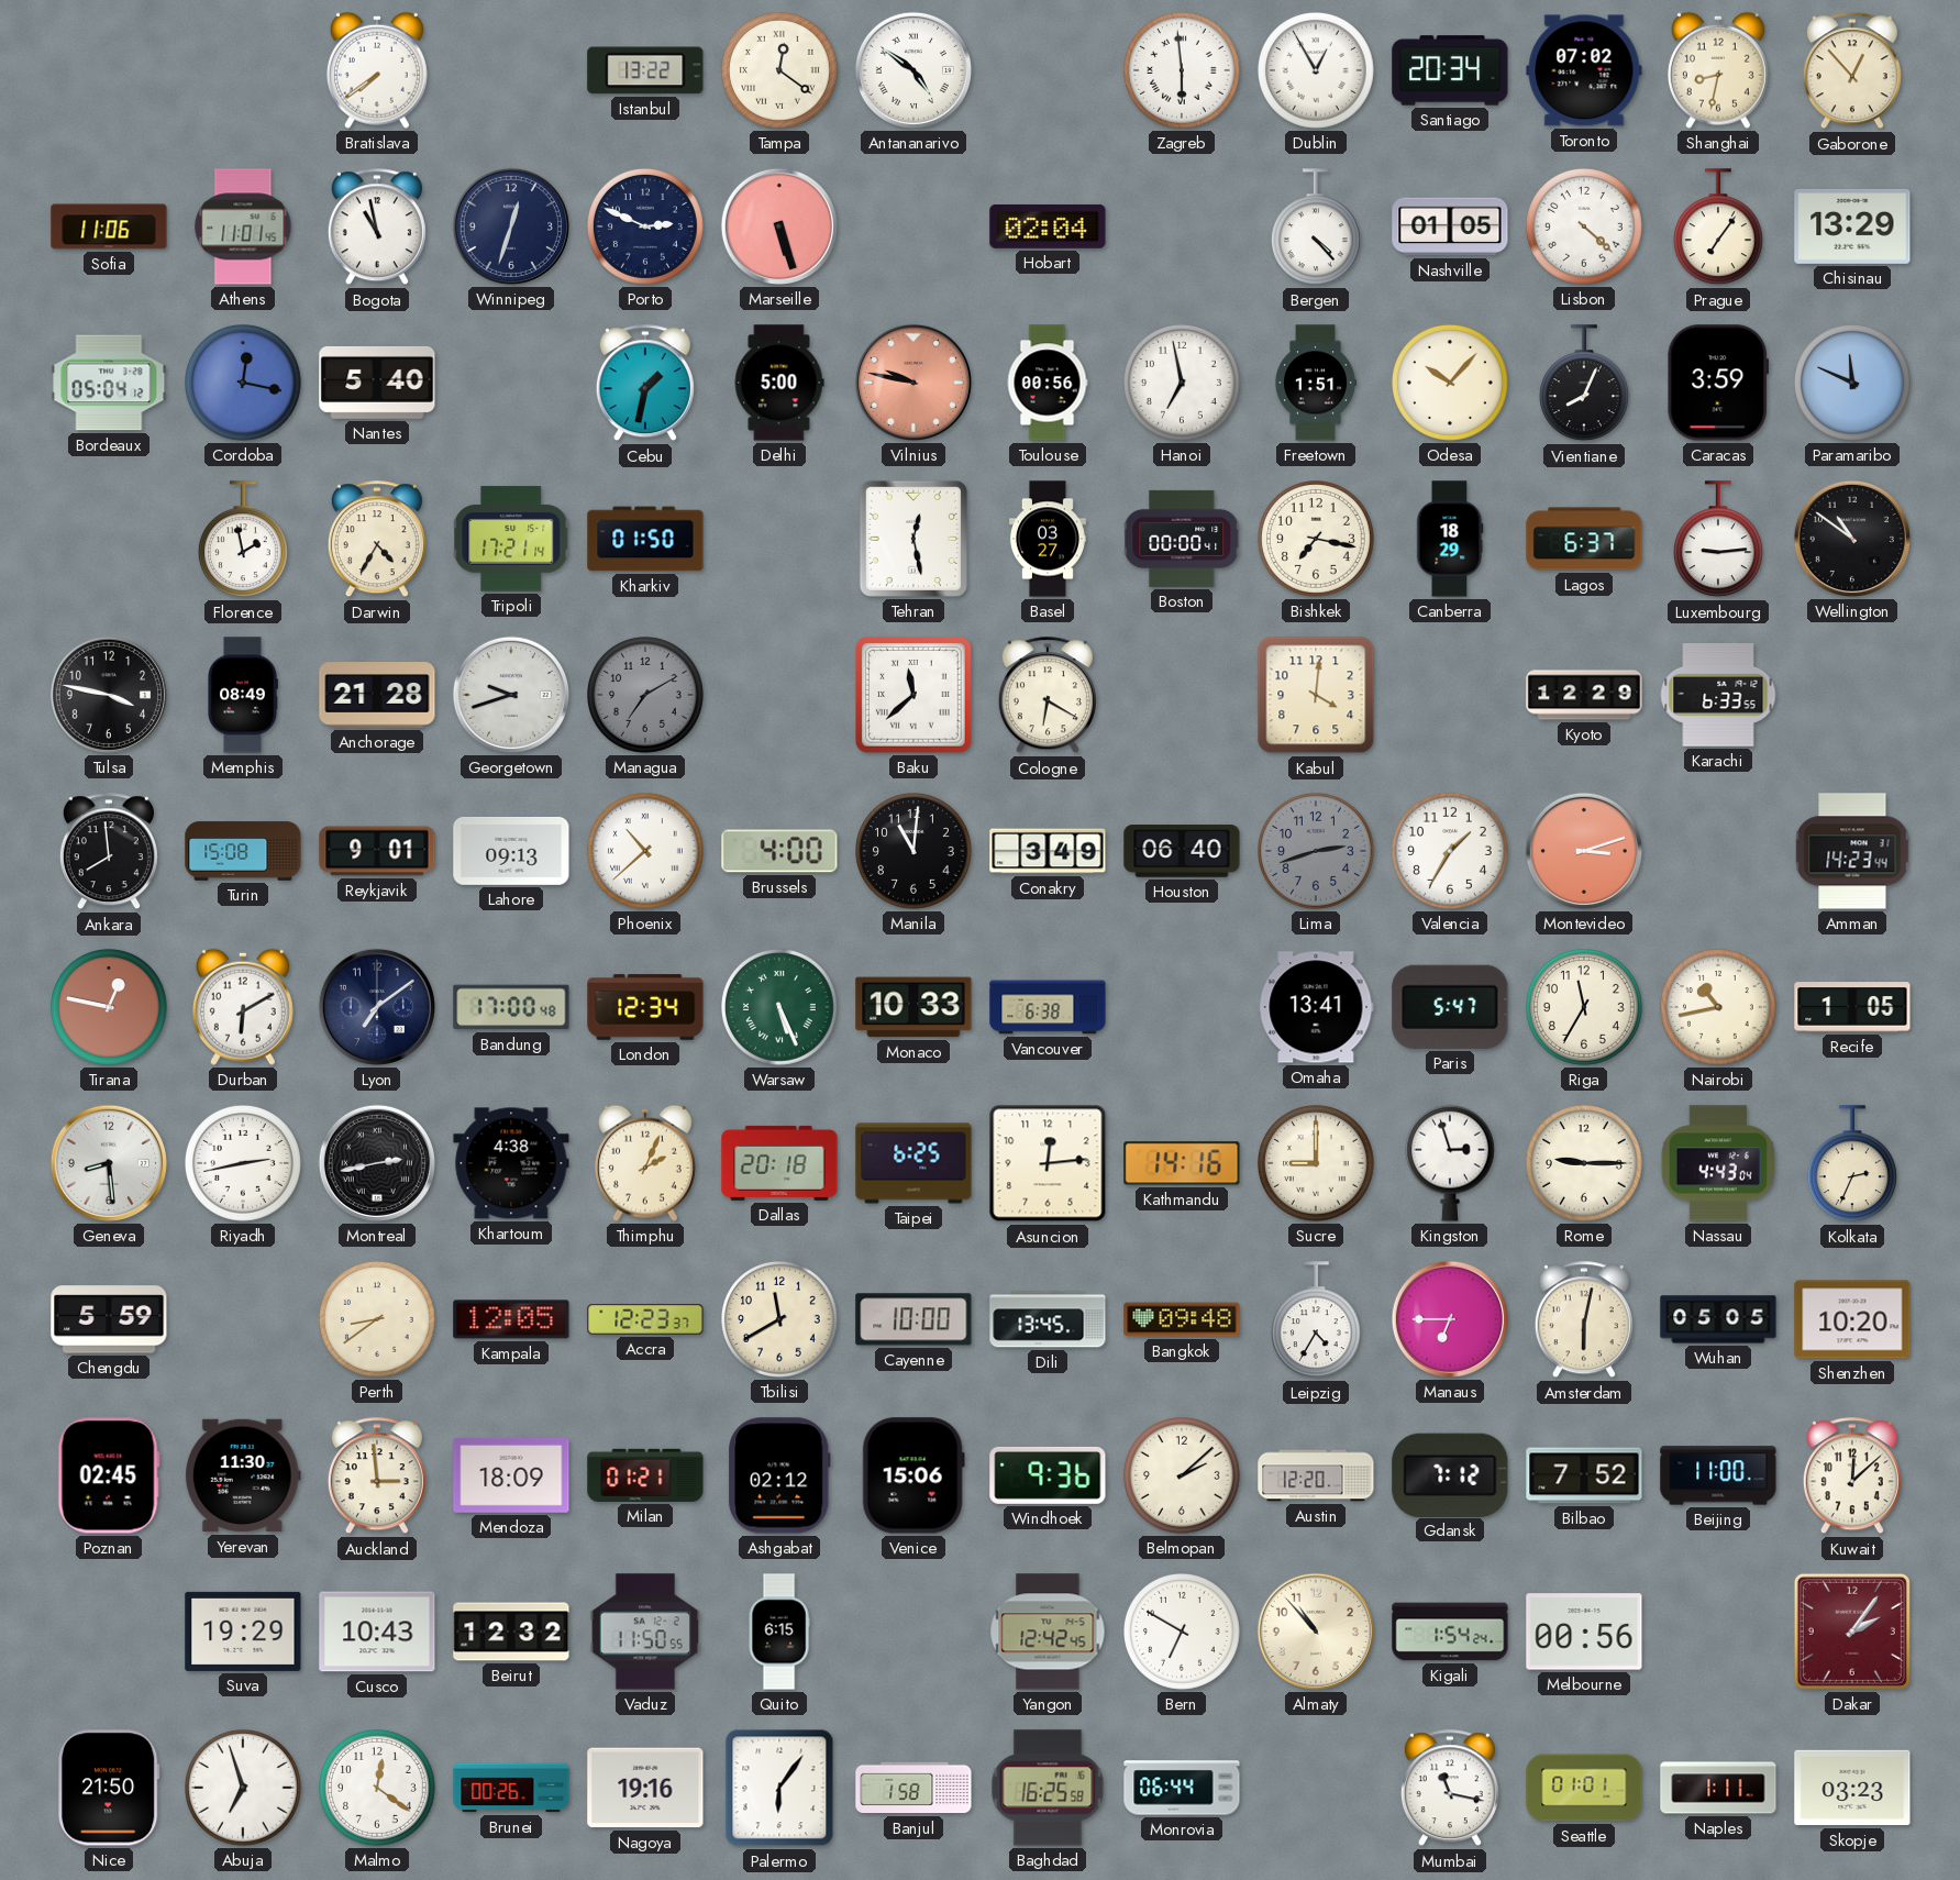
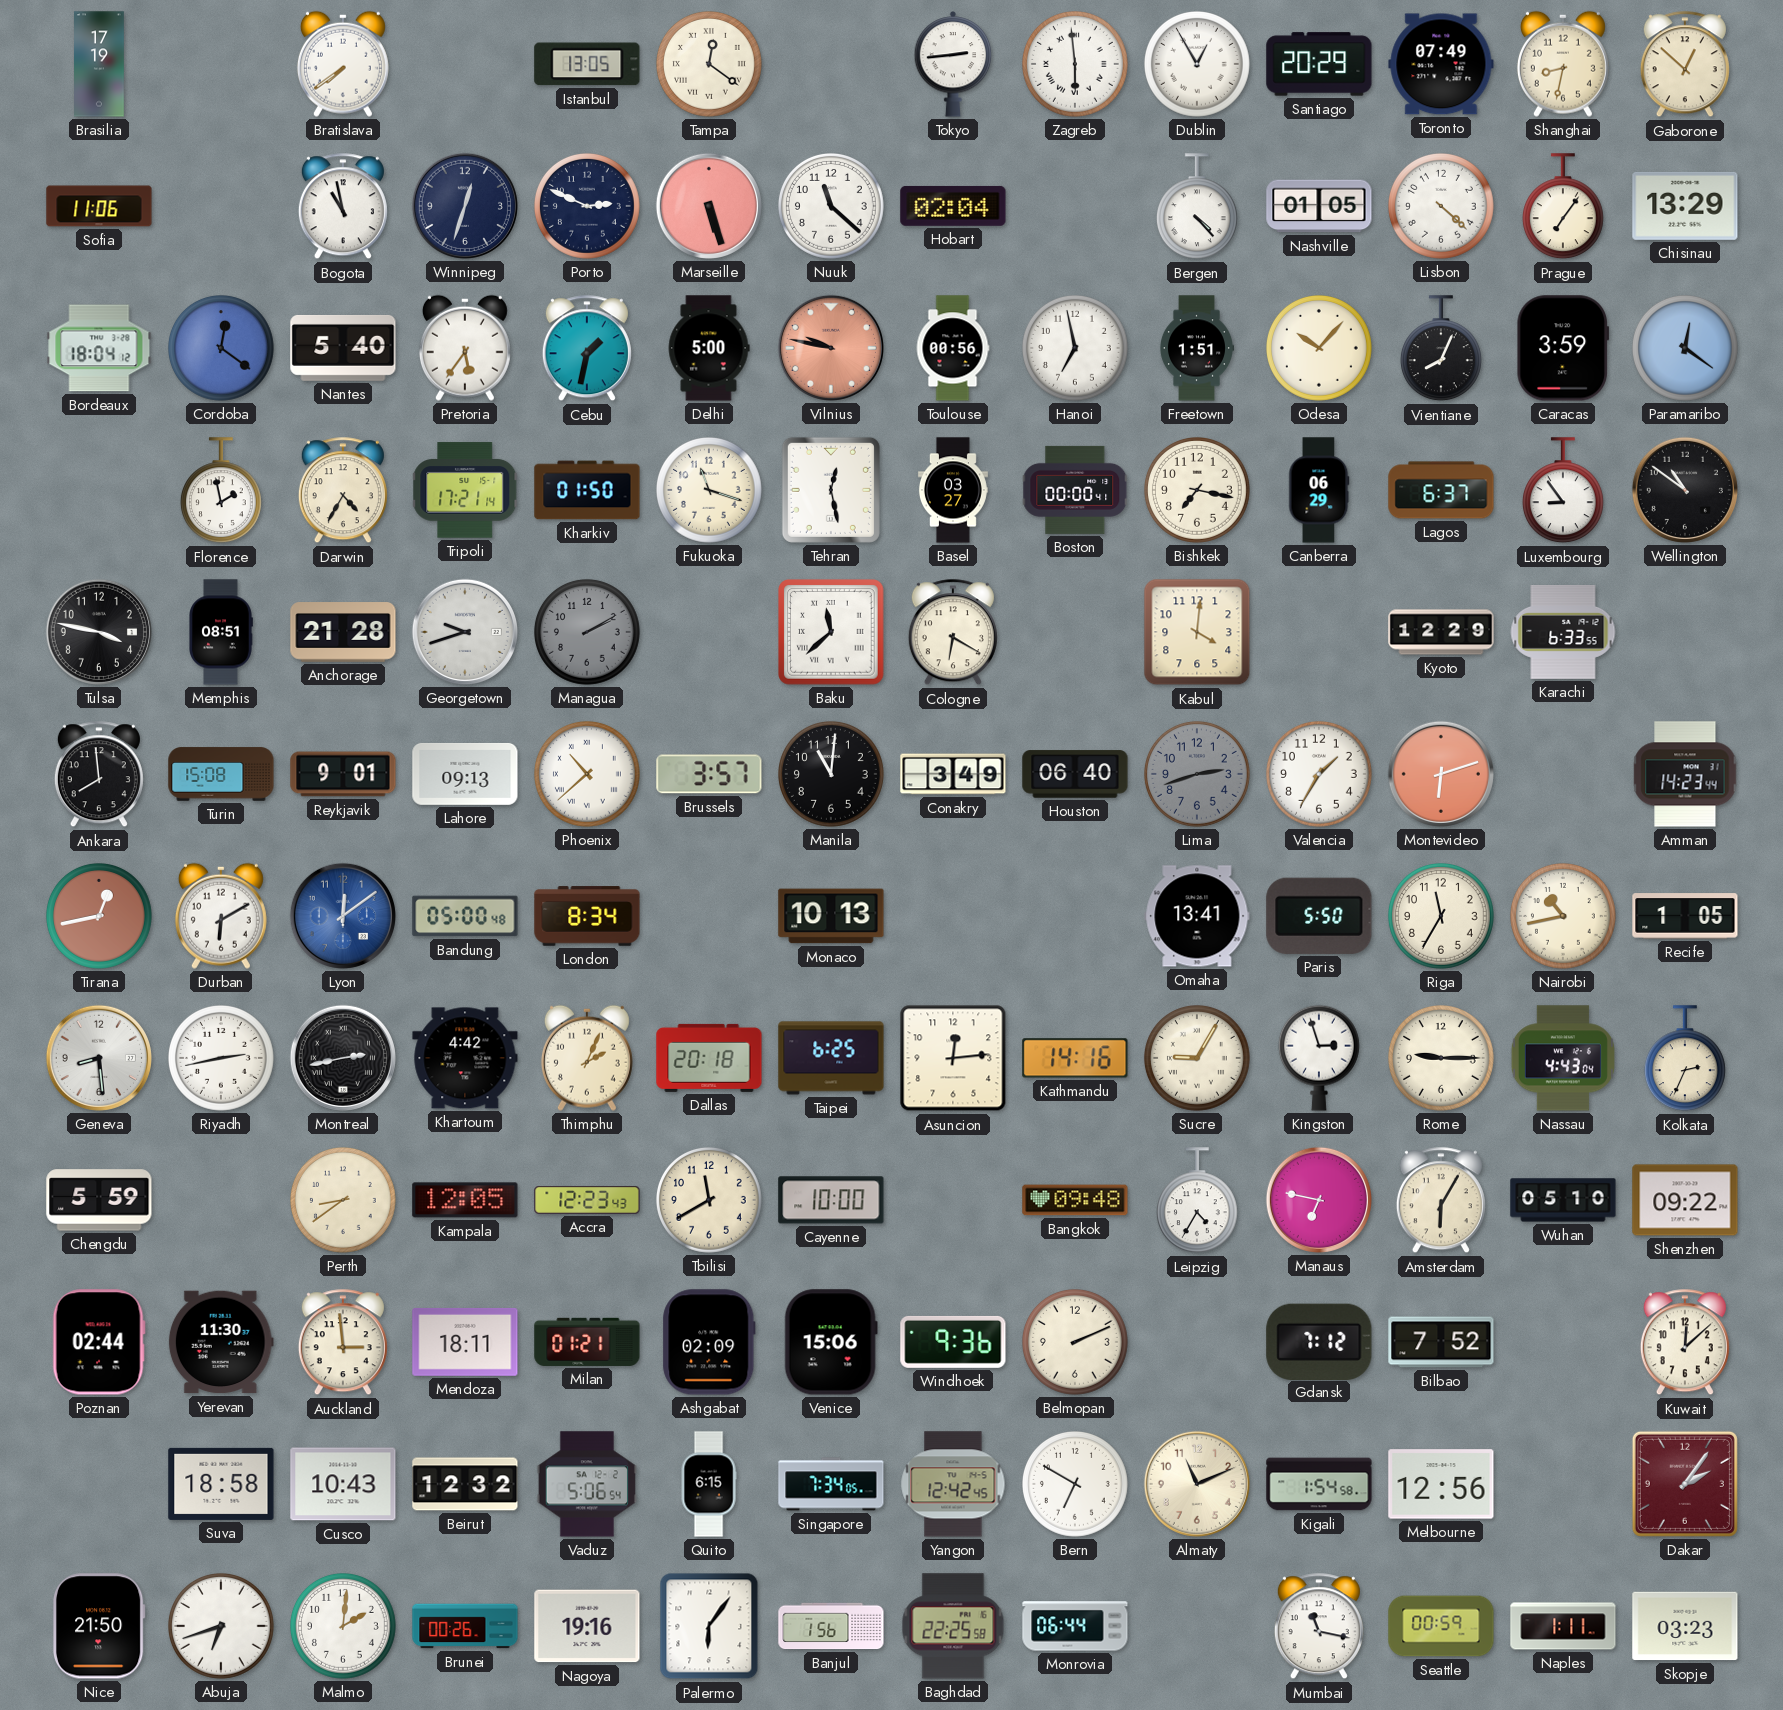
Brasilia: none -> 17:19
Istanbul: 13:22 -> 13:05
Antananarivo: 4:51 -> none
Tokyo: none -> 2:44
Santiago: 20:34 -> 20:29
Toronto: 07:02 -> 07:49
Gaborone: 12:53 -> 12:52
Athens: 11:01 -> none
Nuuk: none -> 11:22
Bordeaux: 05:04 -> 18:04
Cordoba: 12:17 -> 12:21
Pretoria: none -> 5:36
Paramaribo: 11:49 -> 12:21
Fukuoka: none -> 11:18
Canberra: 18:29 -> 06:29
Luxembourg: 9:14 -> 8:54
Memphis: 08:49 -> 08:51
Managua: 7:10 -> 2:10
Brussels: 4:00 -> 3:57
Montevideo: 3:12 -> 6:12
Tirana: 12:47 -> 12:43
Lyon: 7:09 -> 12:09
Lyon dial: navy -> blue
Bandung: 17:00 -> 05:00
London: 12:34 -> 8:34
Warsaw: 5:26 -> none
Monaco: 10:33 -> 10:13
Vancouver: 6:38 -> none
Paris: 5:47 -> 5:50
Khartoum: 4:38 -> 4:42
Sucre: 9:00 -> 9:05
Accra: 12:23:37 -> 12:23:43
Dili: 13:45 -> none
Manaus: 6:45 -> 6:47
Amsterdam: 6:02 -> 6:05
Wuhan: 05:05 -> 05:10
Shenzhen: 10:20 -> 09:22
Poznan: 02:45 -> 02:44
Mendoza: 18:09 -> 18:11
Ashgabat: 02:12 -> 02:09
Belmopan: 2:08 -> 2:11
Austin: 12:20 -> none
Beijing: 11:00 -> none
Suva: 19:29 -> 18:58
Vaduz: 11:50 -> 5:06
Singapore: none -> 7:34
Almaty: 10:53 -> 11:11
Kigali: 1:54:24 -> 1:54:58
Melbourne: 00:56 -> 12:56
Abuja: 6:57 -> 6:42
Malmo: 12:21 -> 2:01
Banjul: 1:58 -> 1:56
Baghdad: 16:25 -> 22:25
Seattle: 01:01 -> 00:59
